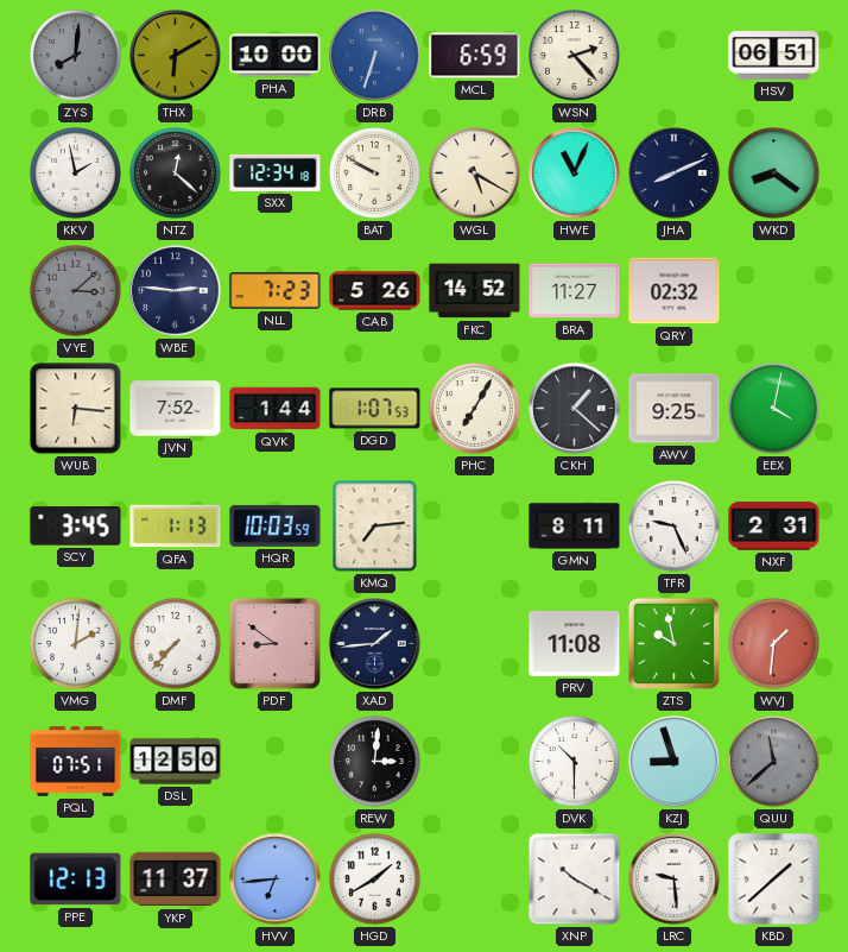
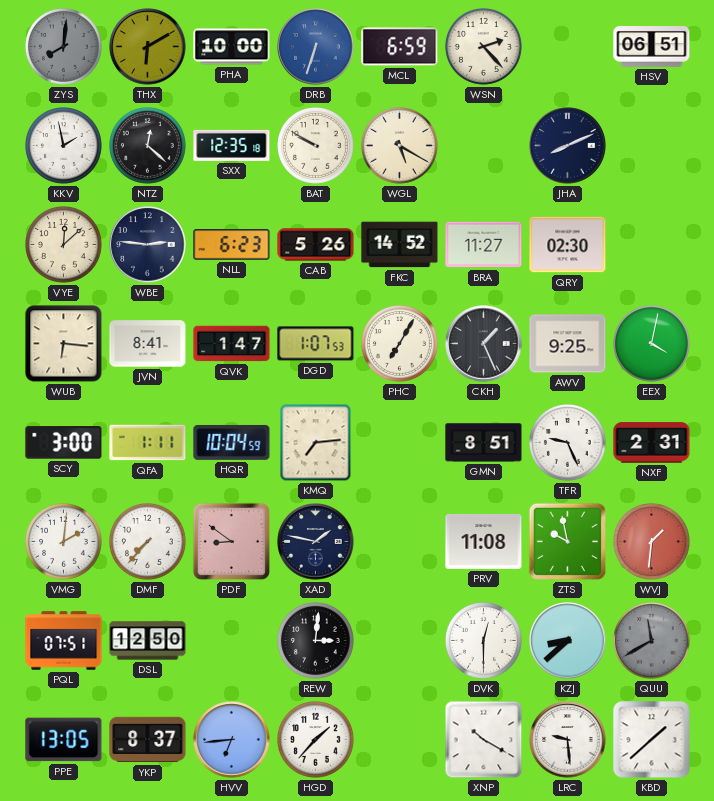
SXX: 12:34 -> 12:35
HWE: 11:04 -> none
WKD: 8:21 -> none
VYE: 3:08 -> 12:08
VYE dial: grey -> cream
NLL: 7:23 -> 6:23
QRY: 02:32 -> 02:30
JVN: 7:52 -> 8:41
QVK: 1:44 -> 1:47
CKH: 1:22 -> 1:26
SCY: 3:45 -> 3:00
QFA: 1:13 -> 1:11
HQR: 10:03 -> 10:04
GMN: 8:11 -> 8:51
XAD: 1:44 -> 1:47
DVK: 10:30 -> 12:30
KZJ: 8:57 -> 8:38
QUU: 11:38 -> 11:40
PPE: 12:13 -> 13:05
YKP: 11:37 -> 8:37
HGD: 1:40 -> 1:37
